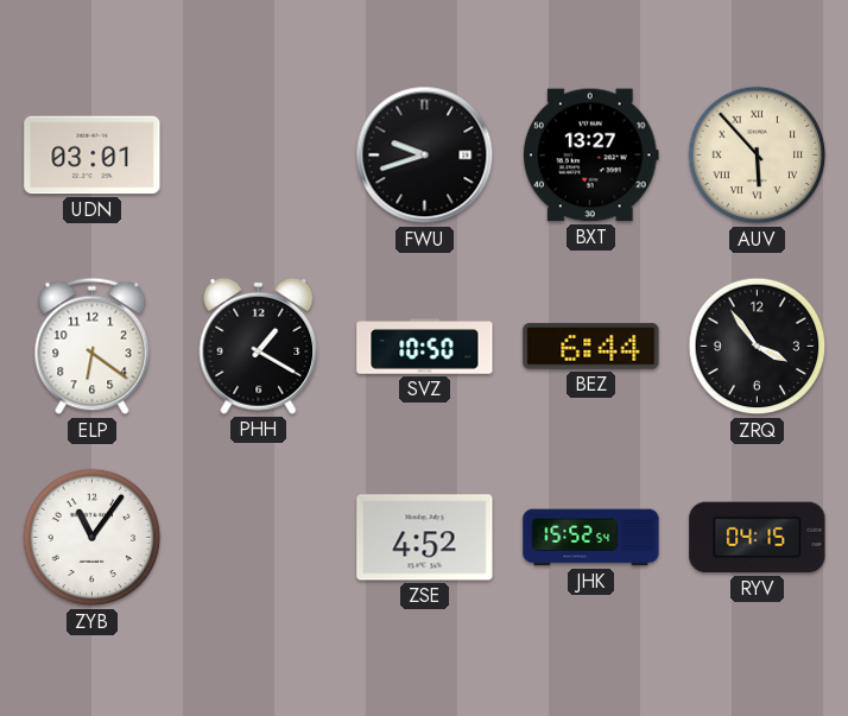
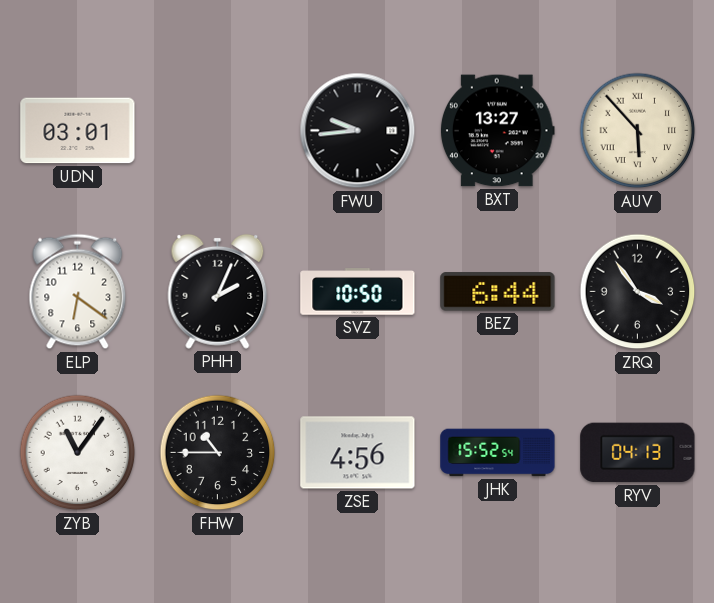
FWU: 9:42 -> 9:44
PHH: 1:20 -> 2:04
FHW: none -> 10:45
ZSE: 4:52 -> 4:56
RYV: 04:15 -> 04:13
